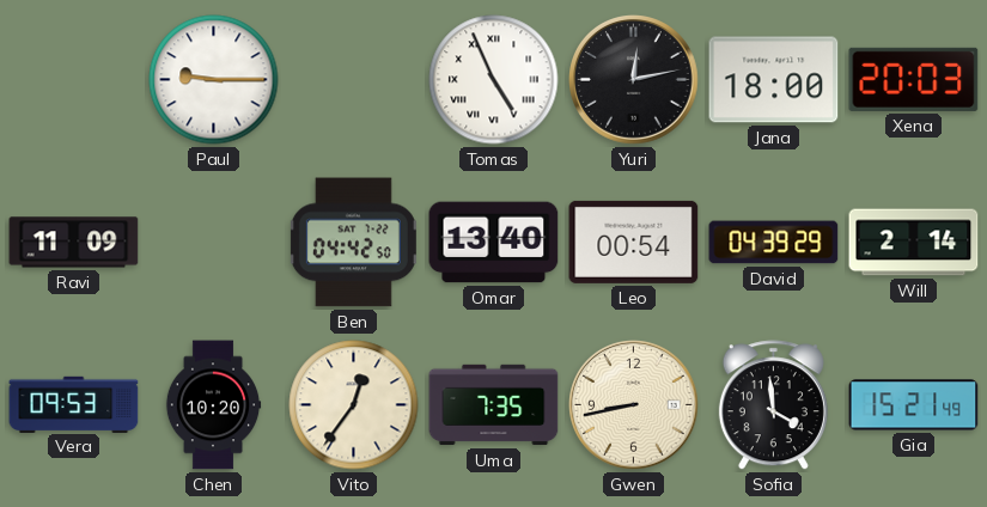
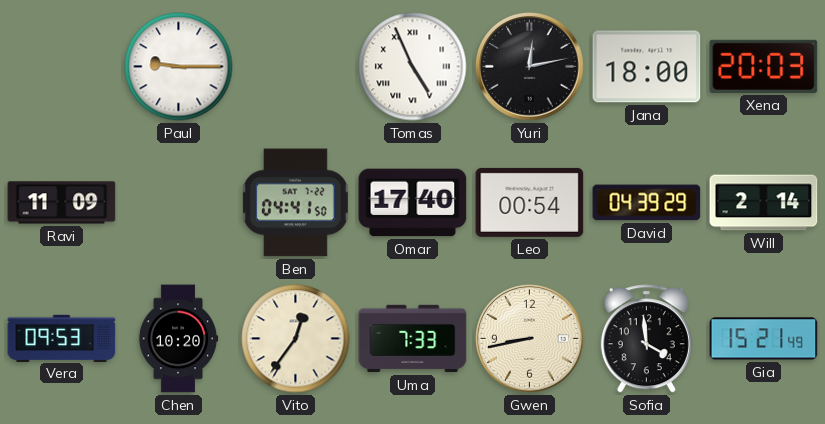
Ben: 04:42 -> 04:41
Omar: 13:40 -> 17:40
Uma: 7:35 -> 7:33
